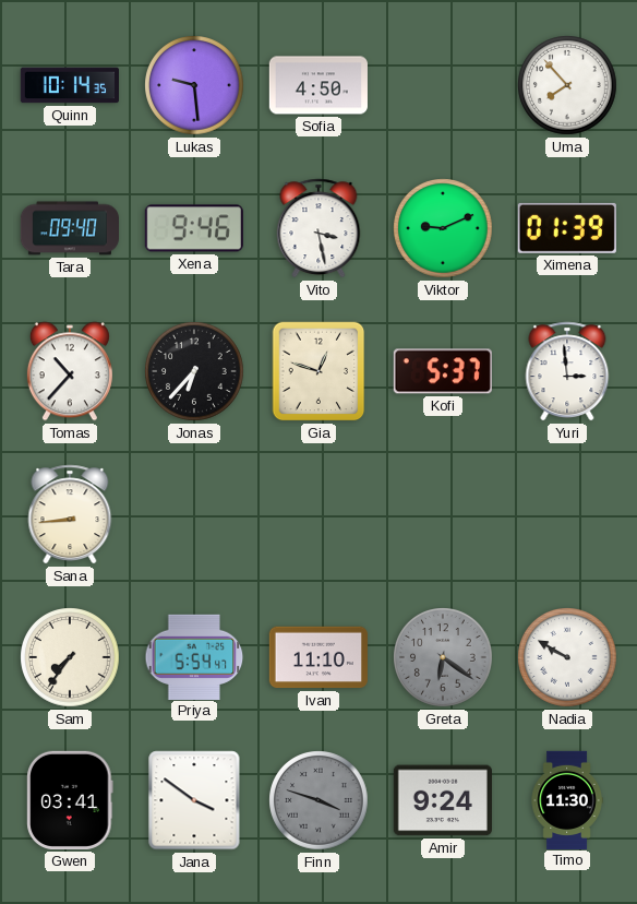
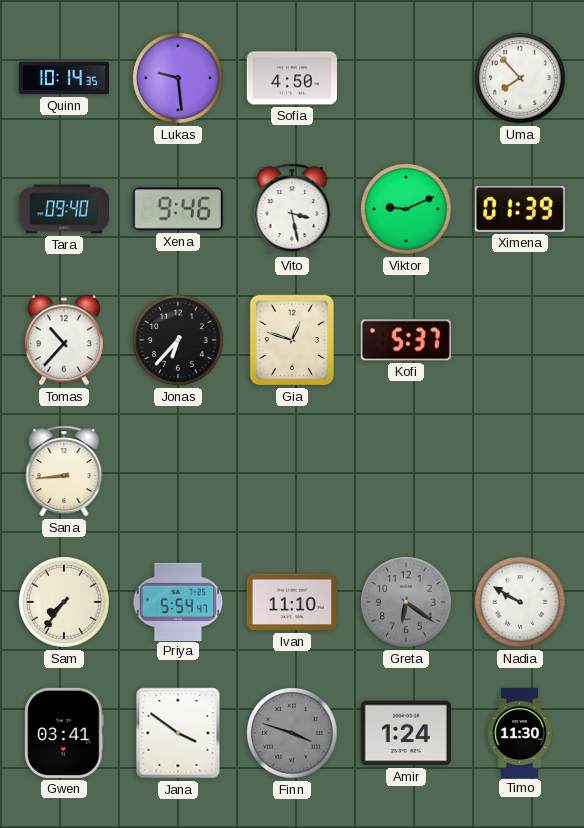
Yuri: 2:59 -> none
Amir: 9:24 -> 1:24
